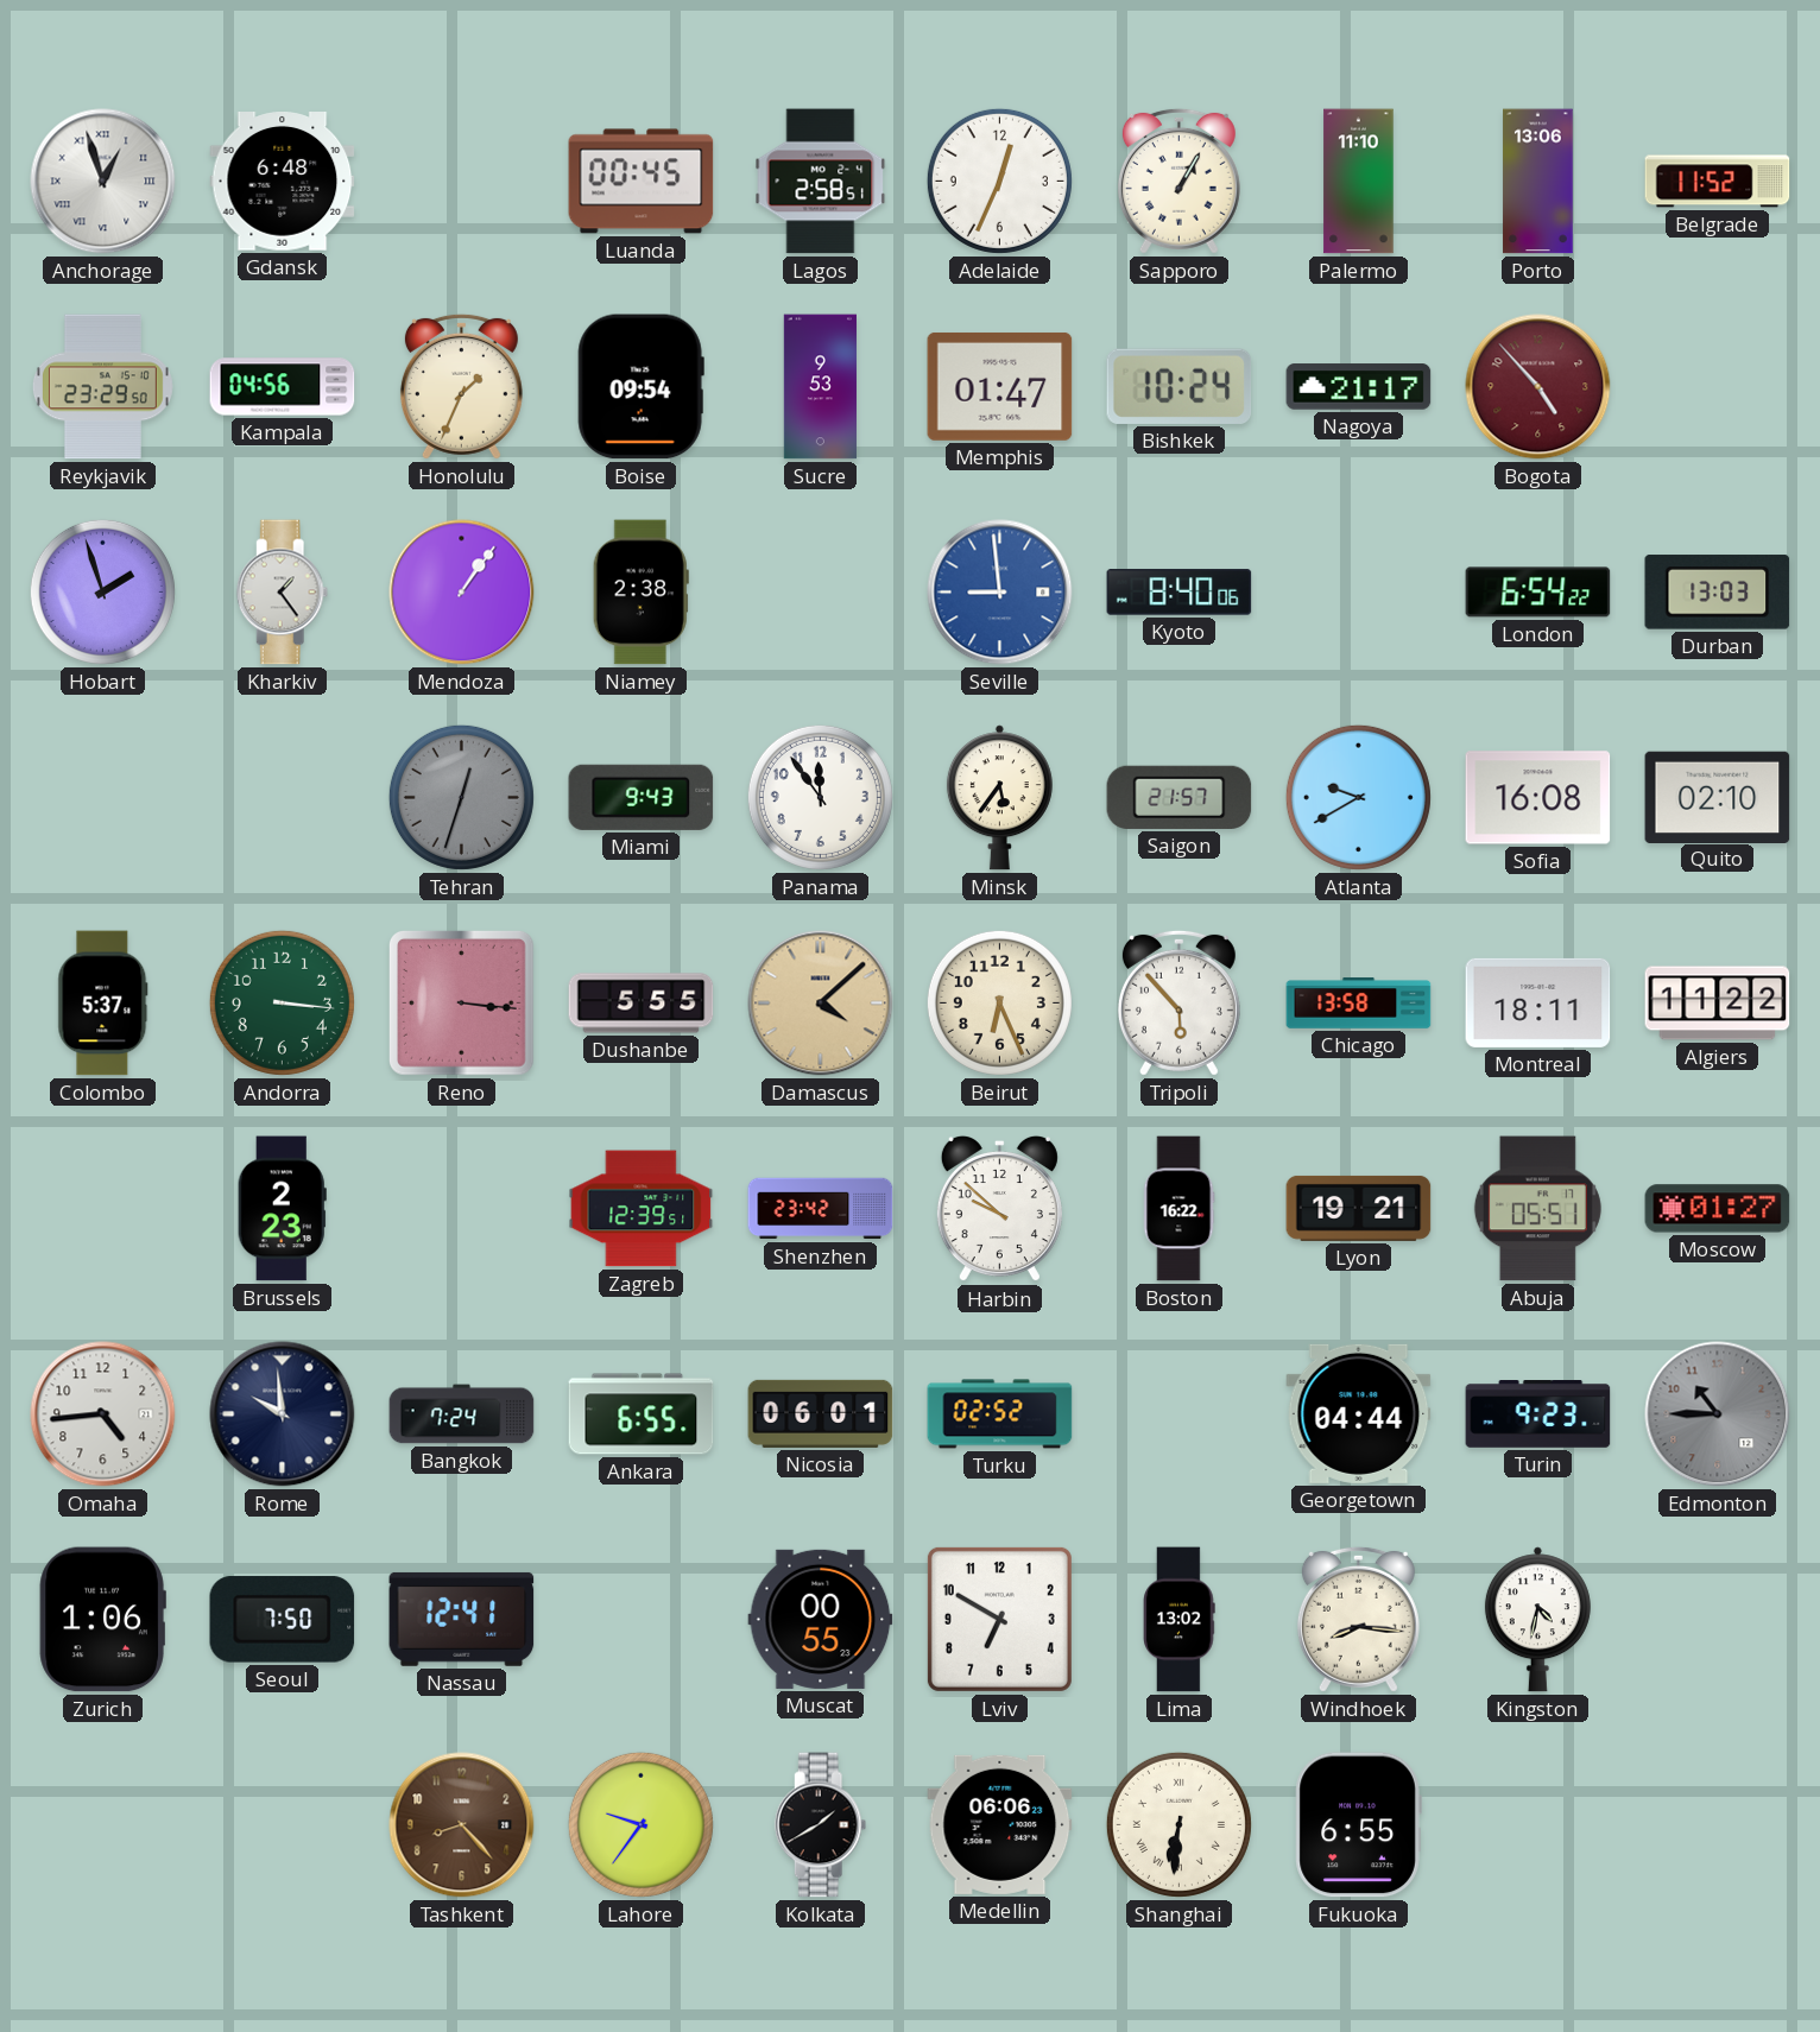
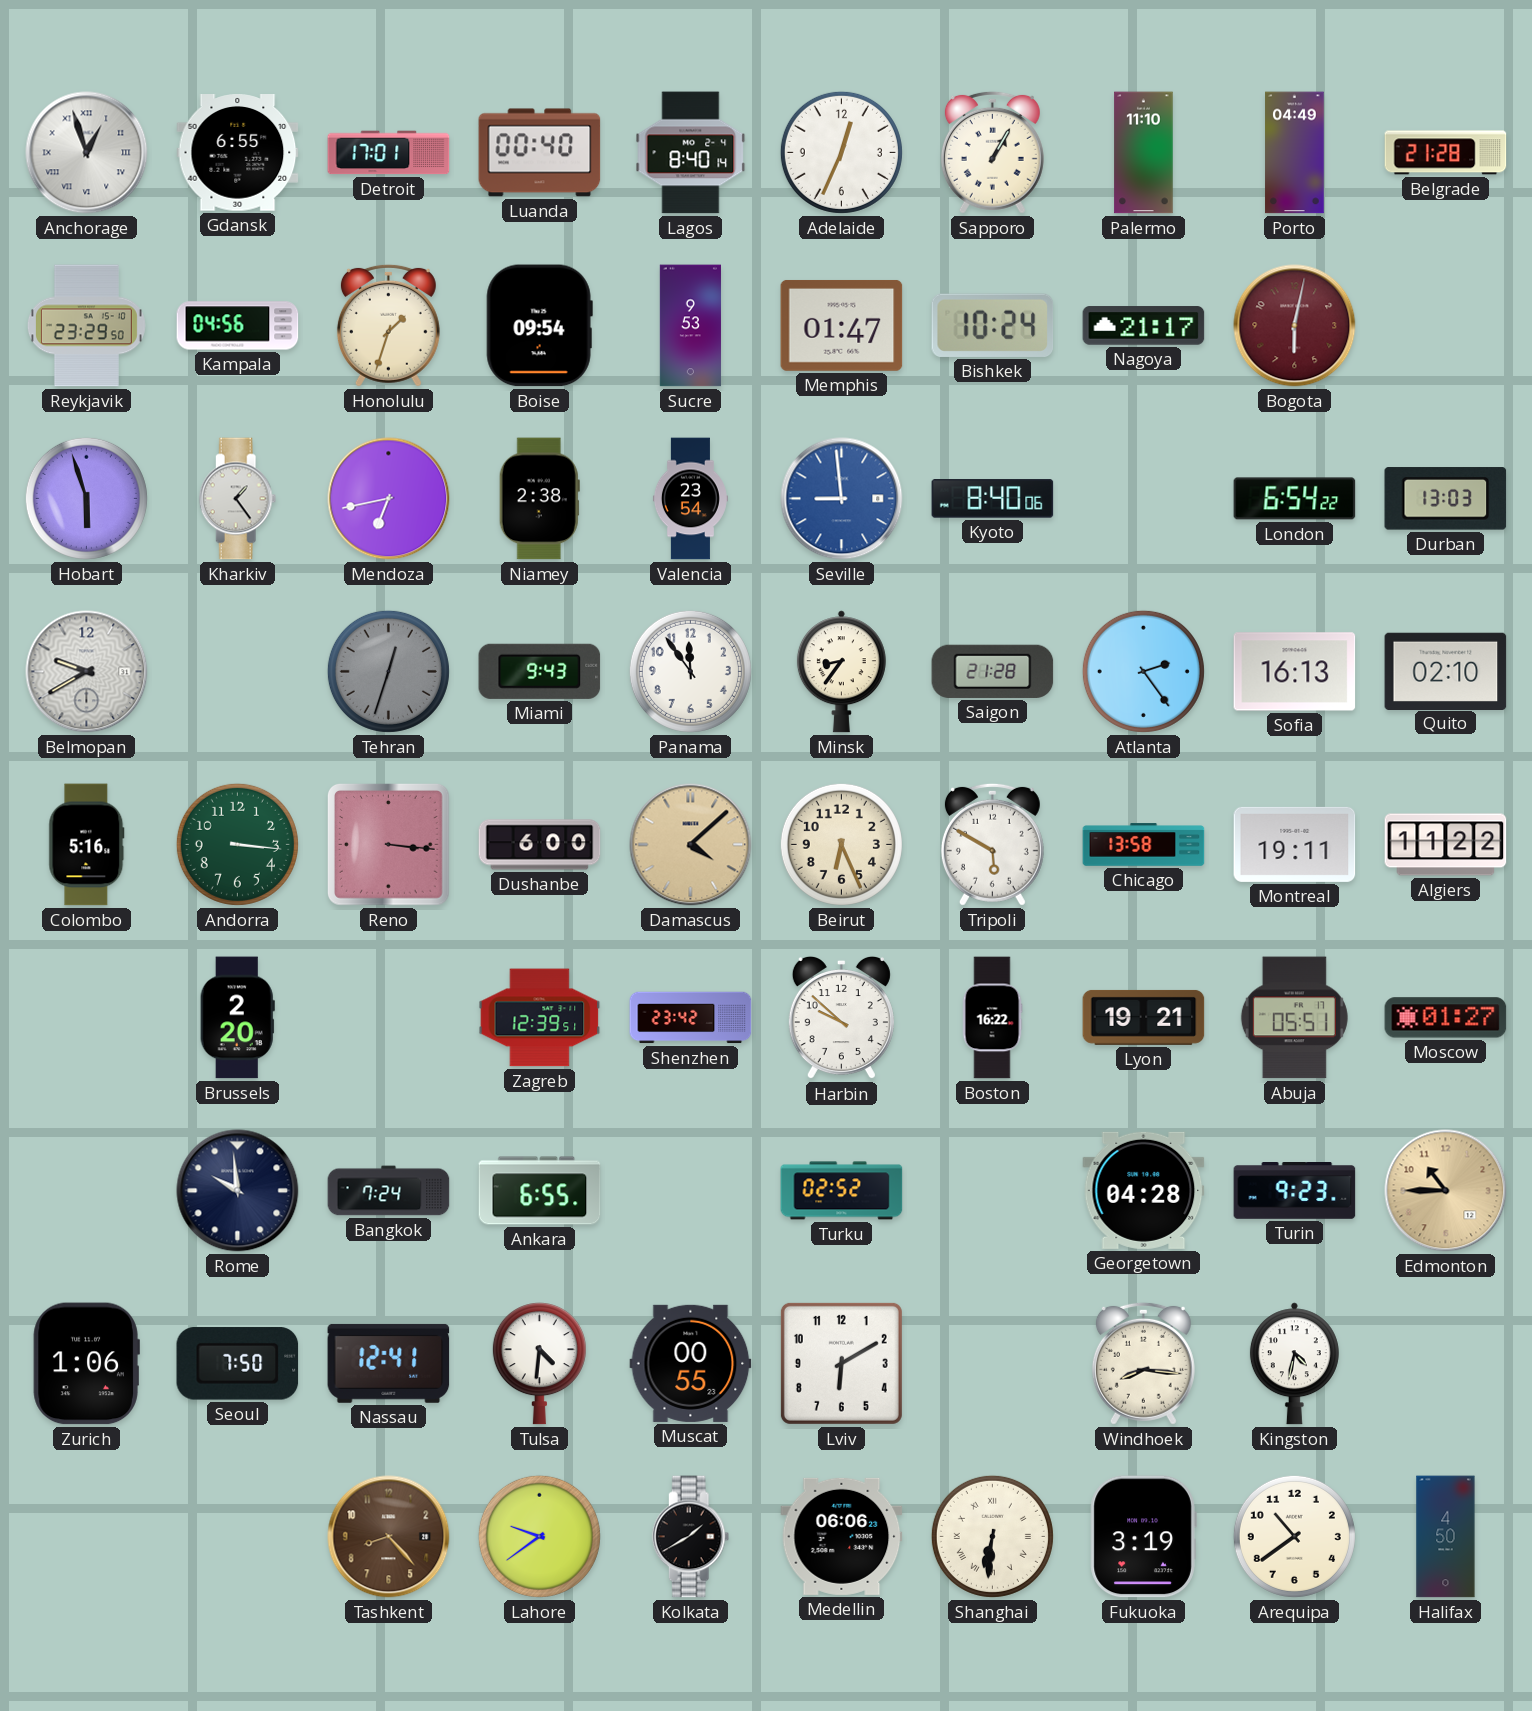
Gdansk: 6:48 -> 6:55
Detroit: none -> 17:01
Luanda: 00:45 -> 00:40
Lagos: 2:58 -> 8:40
Porto: 13:06 -> 04:49
Belgrade: 11:52 -> 21:28
Honolulu: 1:34 -> 1:33
Bogota: 4:53 -> 6:02
Hobart: 1:57 -> 5:57
Mendoza: 1:06 -> 6:43
Valencia: none -> 23:54
Belmopan: none -> 9:40
Minsk: 5:36 -> 8:36
Saigon: 21:57 -> 21:28
Atlanta: 9:40 -> 2:24
Sofia: 16:08 -> 16:13
Colombo: 5:37 -> 5:16
Dushanbe: 5:55 -> 6:00
Tripoli: 5:53 -> 5:50
Montreal: 18:11 -> 19:11
Brussels: 2:23 -> 2:20
Omaha: 4:44 -> none
Nicosia: 06:01 -> none
Georgetown: 04:44 -> 04:28
Edmonton dial: grey -> champagne
Tulsa: none -> 4:31
Lviv: 6:50 -> 6:10
Lima: 13:02 -> none
Lahore: 9:36 -> 9:39
Fukuoka: 6:55 -> 3:19
Arequipa: none -> 10:39
Halifax: none -> 4:50
